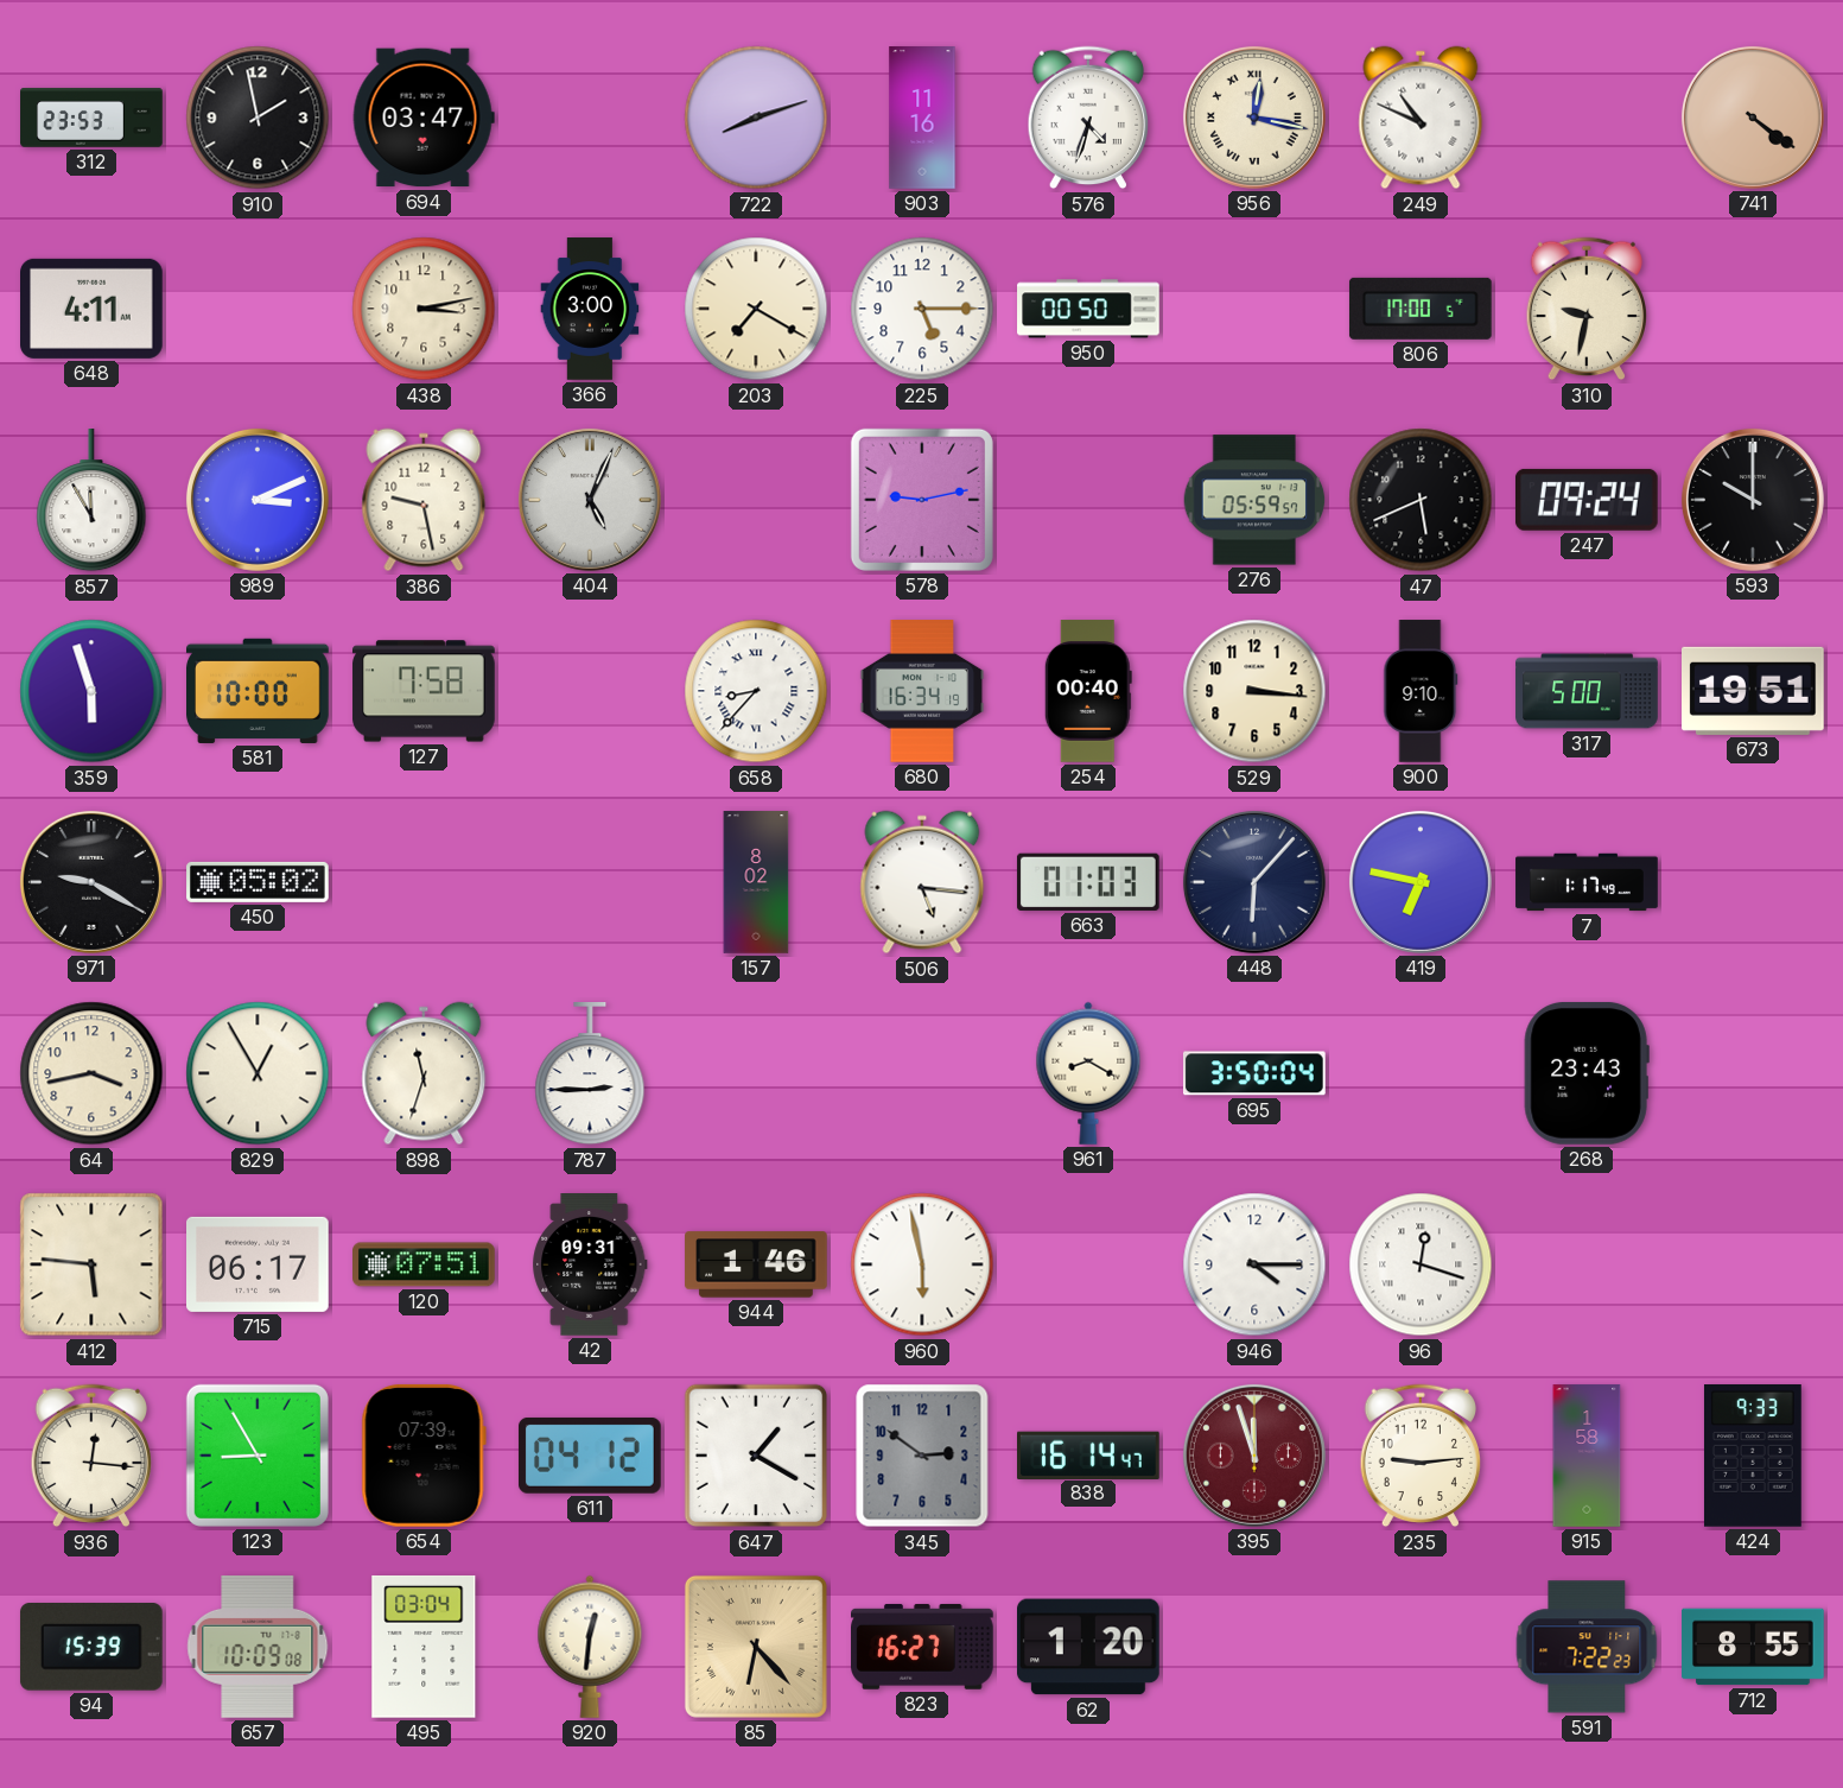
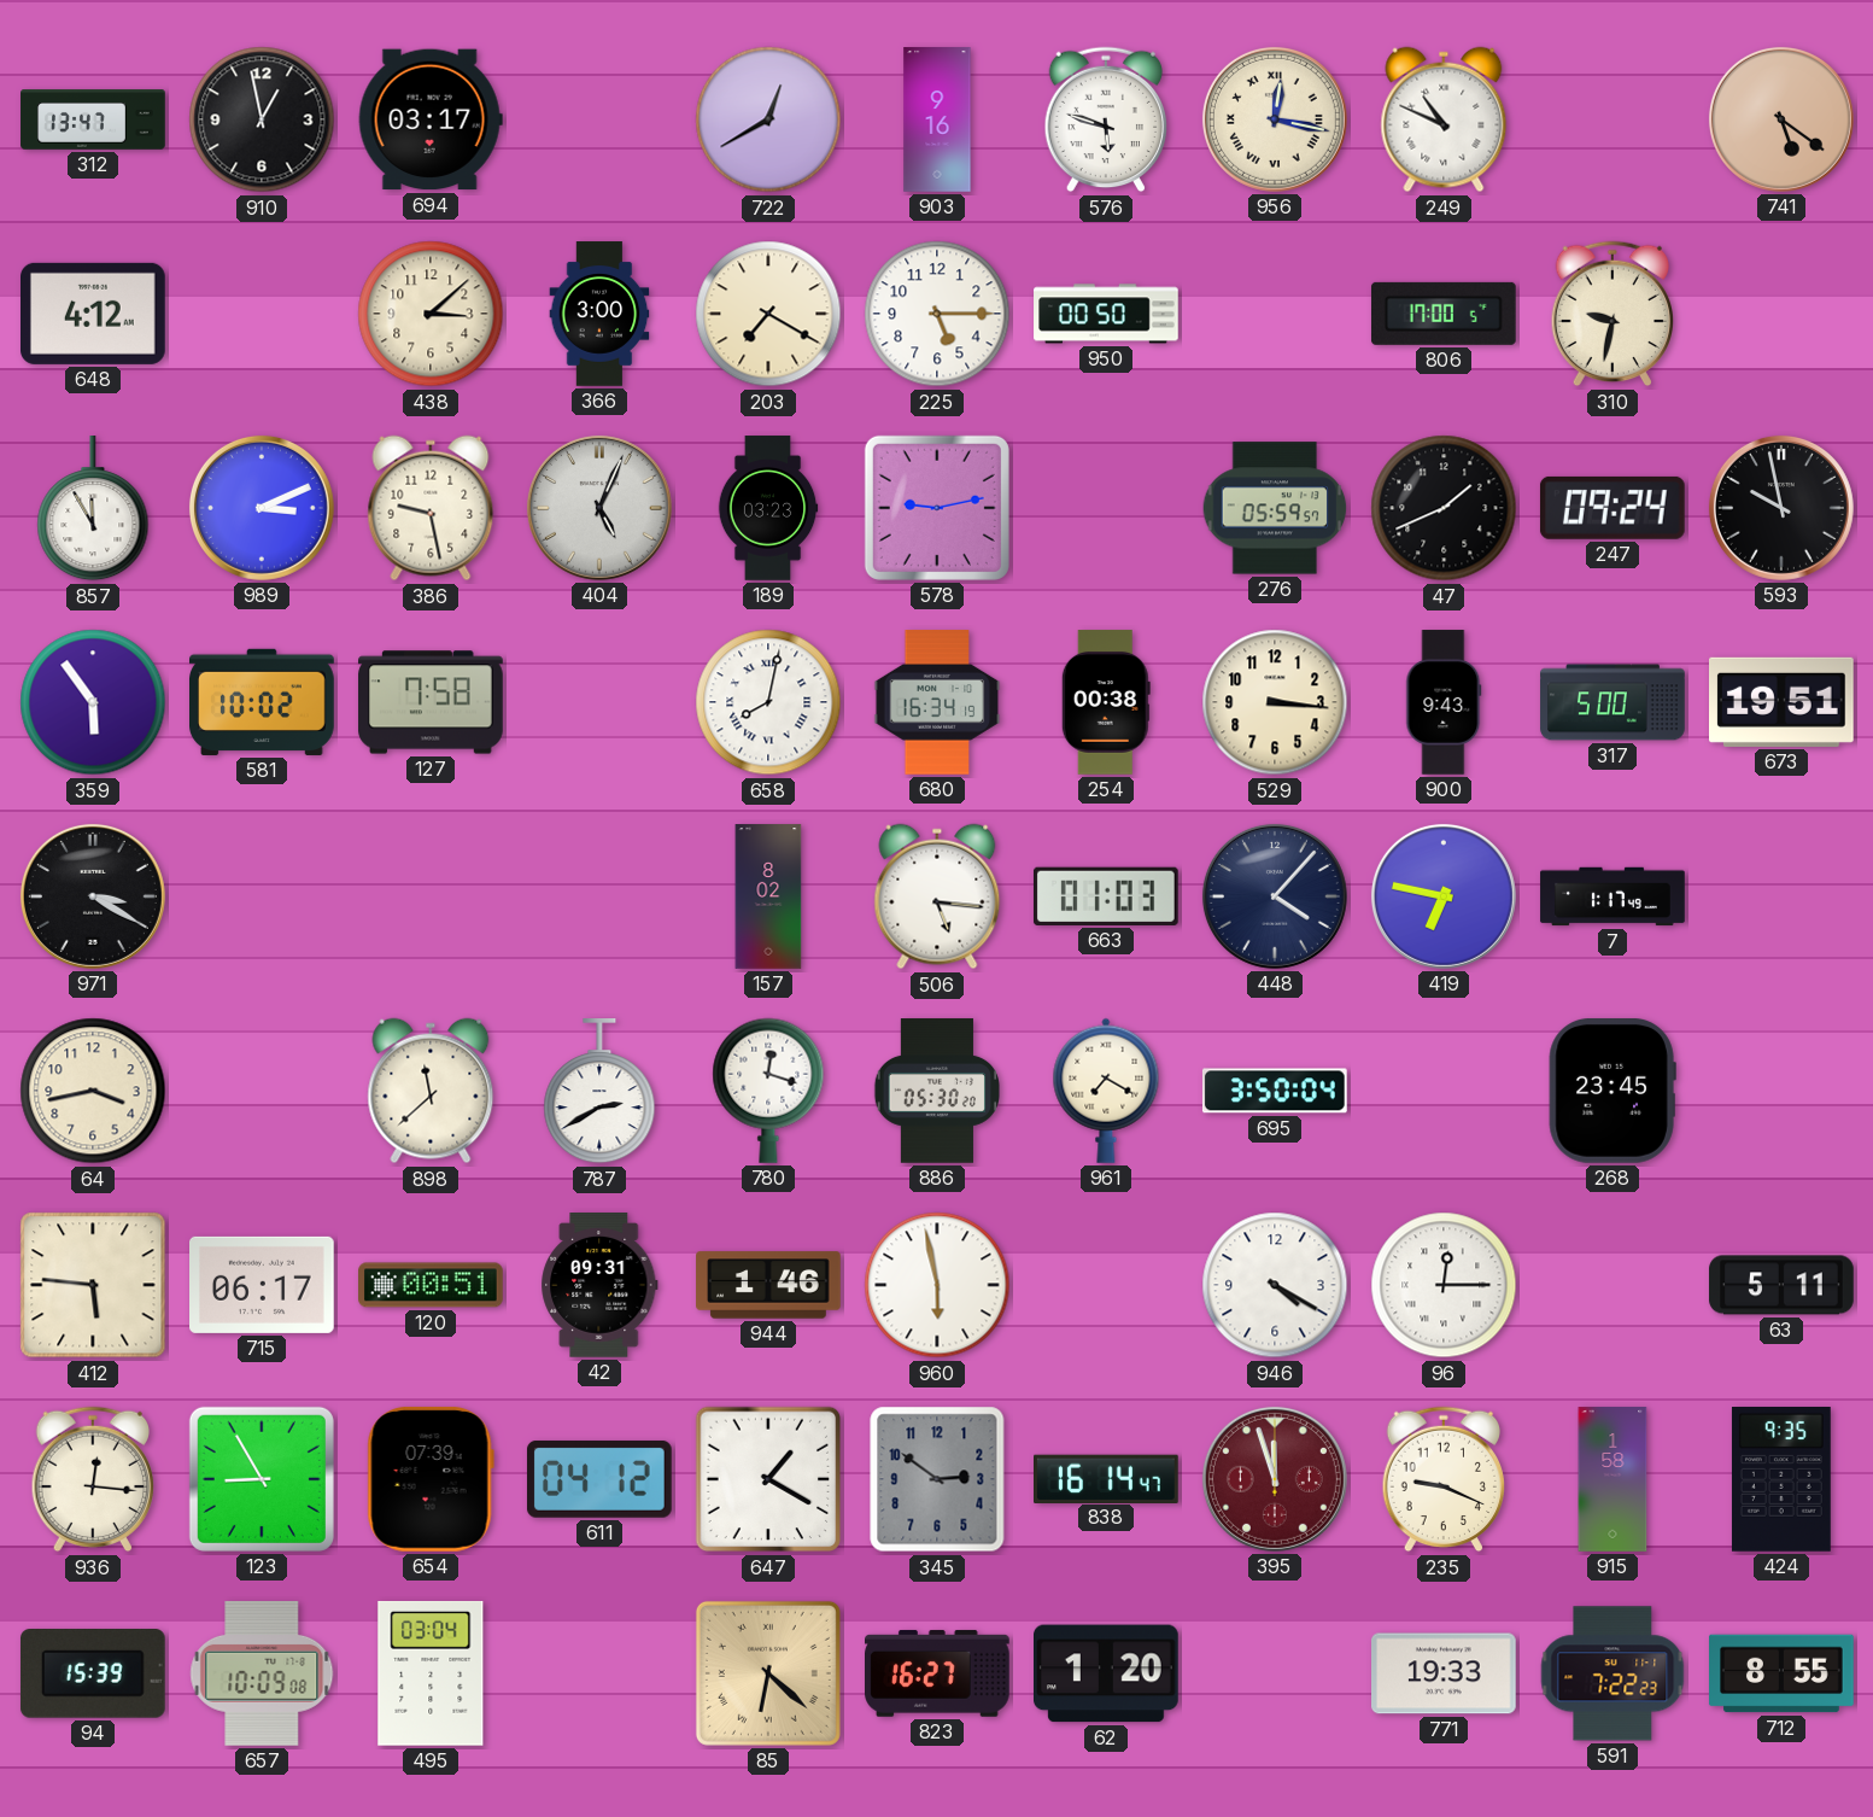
312: 23:53 -> 13:47
910: 1:58 -> 12:58
694: 03:47 -> 03:17
722: 8:12 -> 12:40
903: 11:16 -> 9:16
576: 4:33 -> 5:48
741: 4:21 -> 5:21
648: 4:11 -> 4:12
438: 3:13 -> 3:08
189: none -> 03:23
47: 5:41 -> 1:41
593: 10:00 -> 9:58
359: 5:57 -> 5:54
581: 10:00 -> 10:02
658: 8:37 -> 8:02
254: 00:40 -> 00:38
900: 9:10 -> 9:43
971: 9:20 -> 3:20
450: 05:02 -> none
448: 6:07 -> 4:07
829: 12:55 -> none
898: 11:33 -> 11:38
787: 2:45 -> 2:40
780: none -> 12:18
886: none -> 05:30
961: 8:20 -> 7:20
268: 23:43 -> 23:45
120: 07:51 -> 00:51
946: 4:15 -> 4:20
96: 12:18 -> 12:15
63: none -> 5:11
235: 9:14 -> 9:19
424: 9:33 -> 9:35
920: 12:31 -> none
85: 6:23 -> 6:22
771: none -> 19:33
